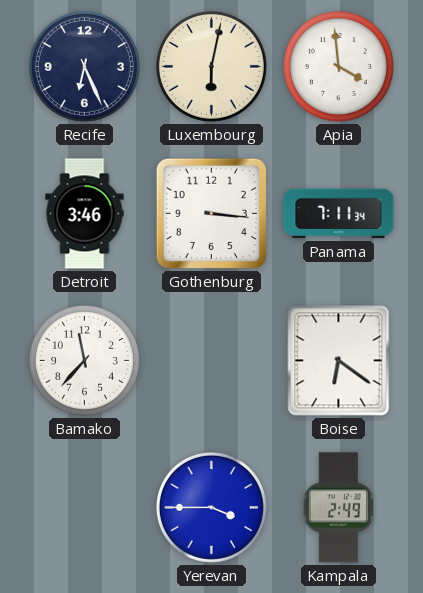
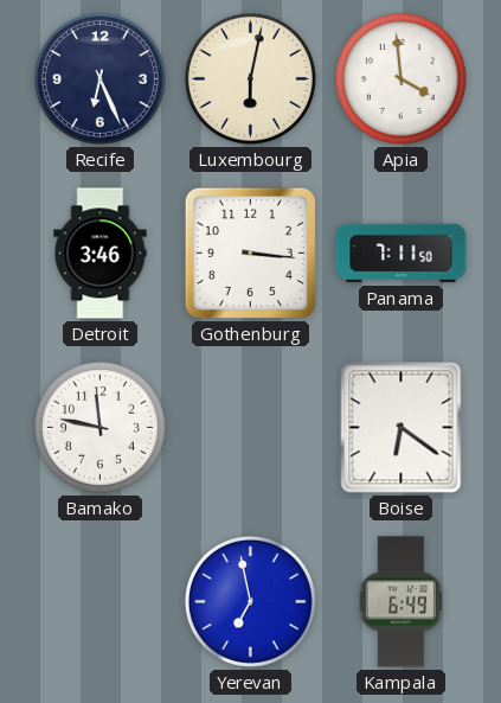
Panama: 7:11:34 -> 7:11:50
Bamako: 11:37 -> 11:47
Yerevan: 3:45 -> 6:58
Kampala: 2:49 -> 6:49
